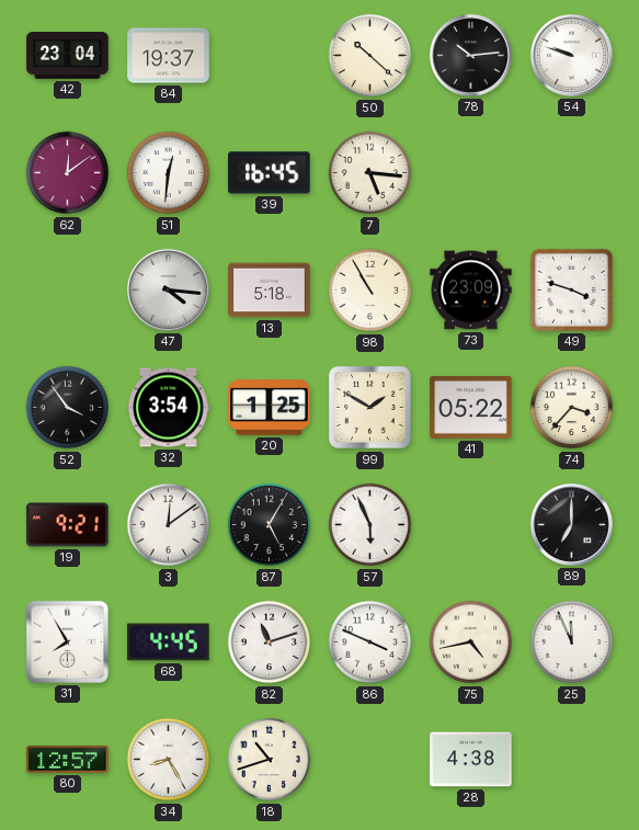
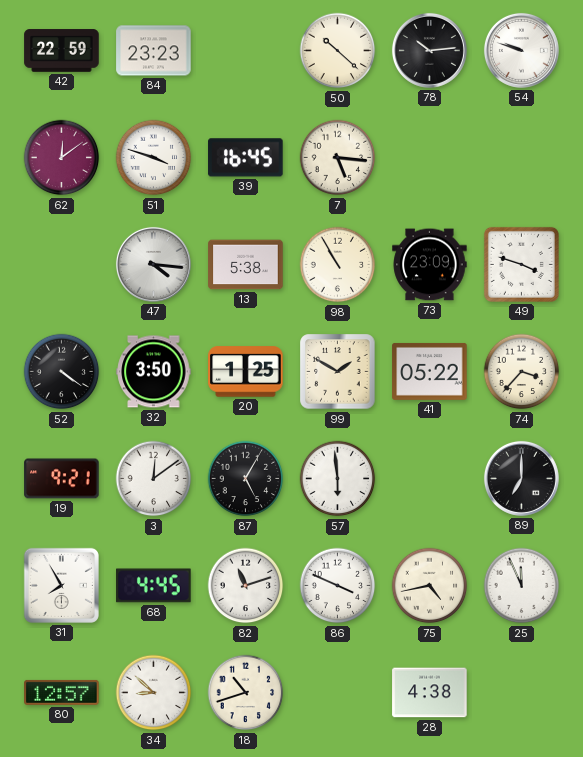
42: 23:04 -> 22:59
84: 19:37 -> 23:23
51: 12:31 -> 3:48
13: 5:18 -> 5:38
52: 3:54 -> 4:21
32: 3:54 -> 3:50
57: 5:56 -> 5:59
34: 8:25 -> 8:52
